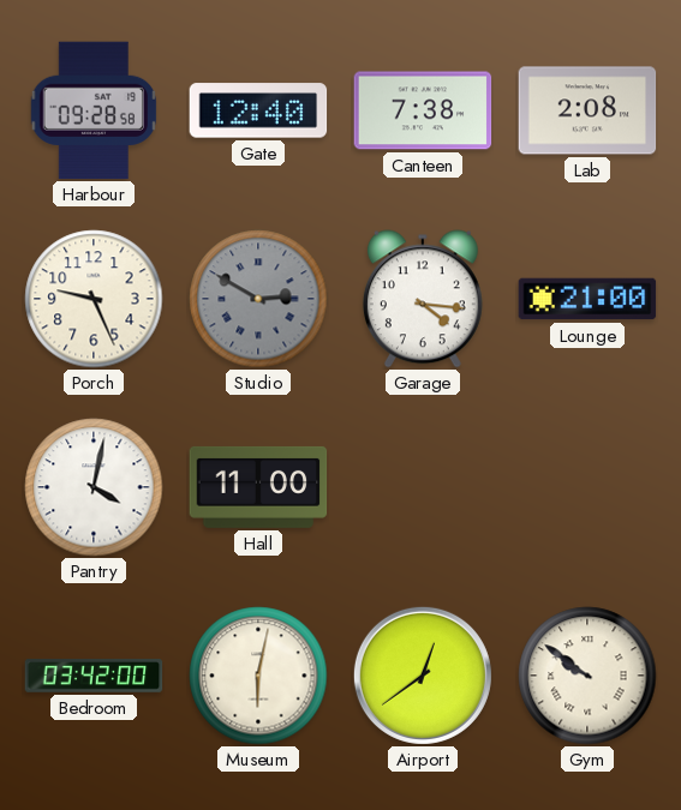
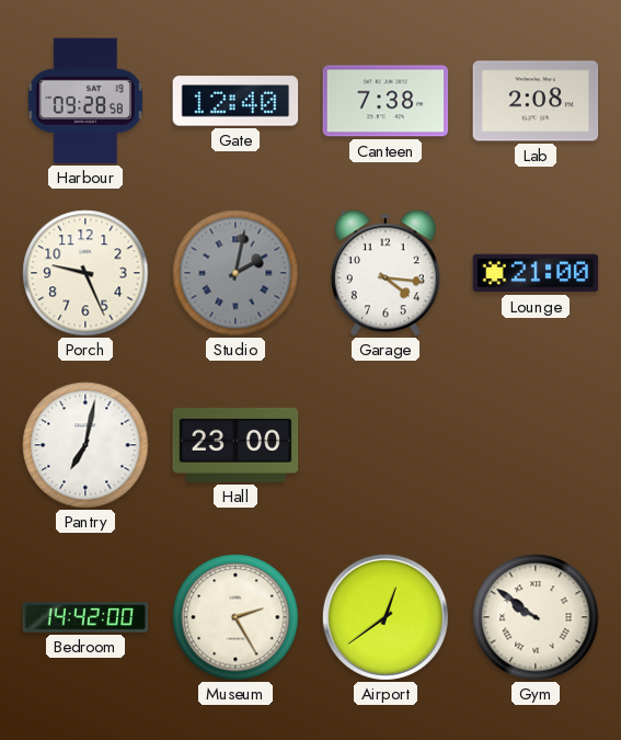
Studio: 2:50 -> 2:02
Pantry: 4:02 -> 7:02
Hall: 11:00 -> 23:00
Bedroom: 03:42 -> 14:42
Museum: 6:02 -> 2:25
